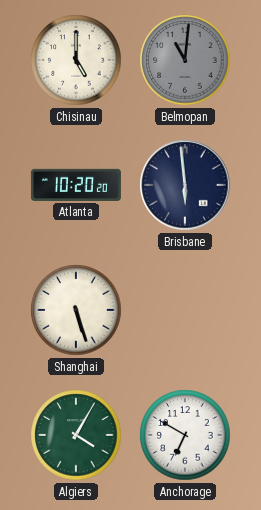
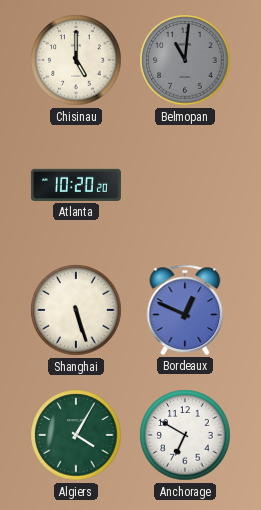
Brisbane: 5:59 -> none
Bordeaux: none -> 12:49
